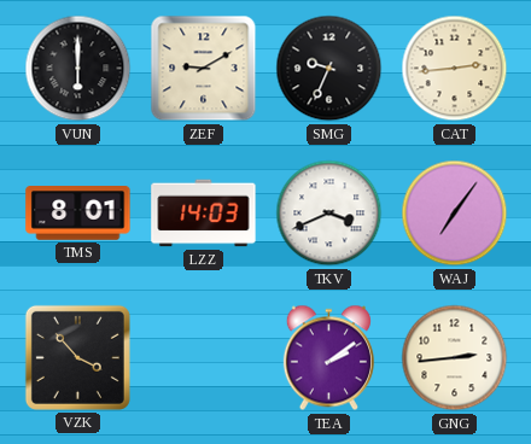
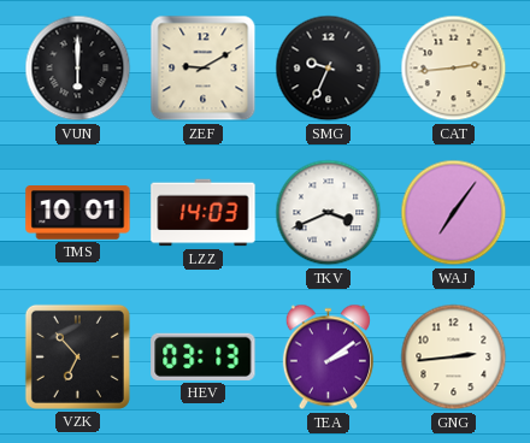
TMS: 8:01 -> 10:01
VZK: 3:53 -> 6:53
HEV: none -> 03:13
